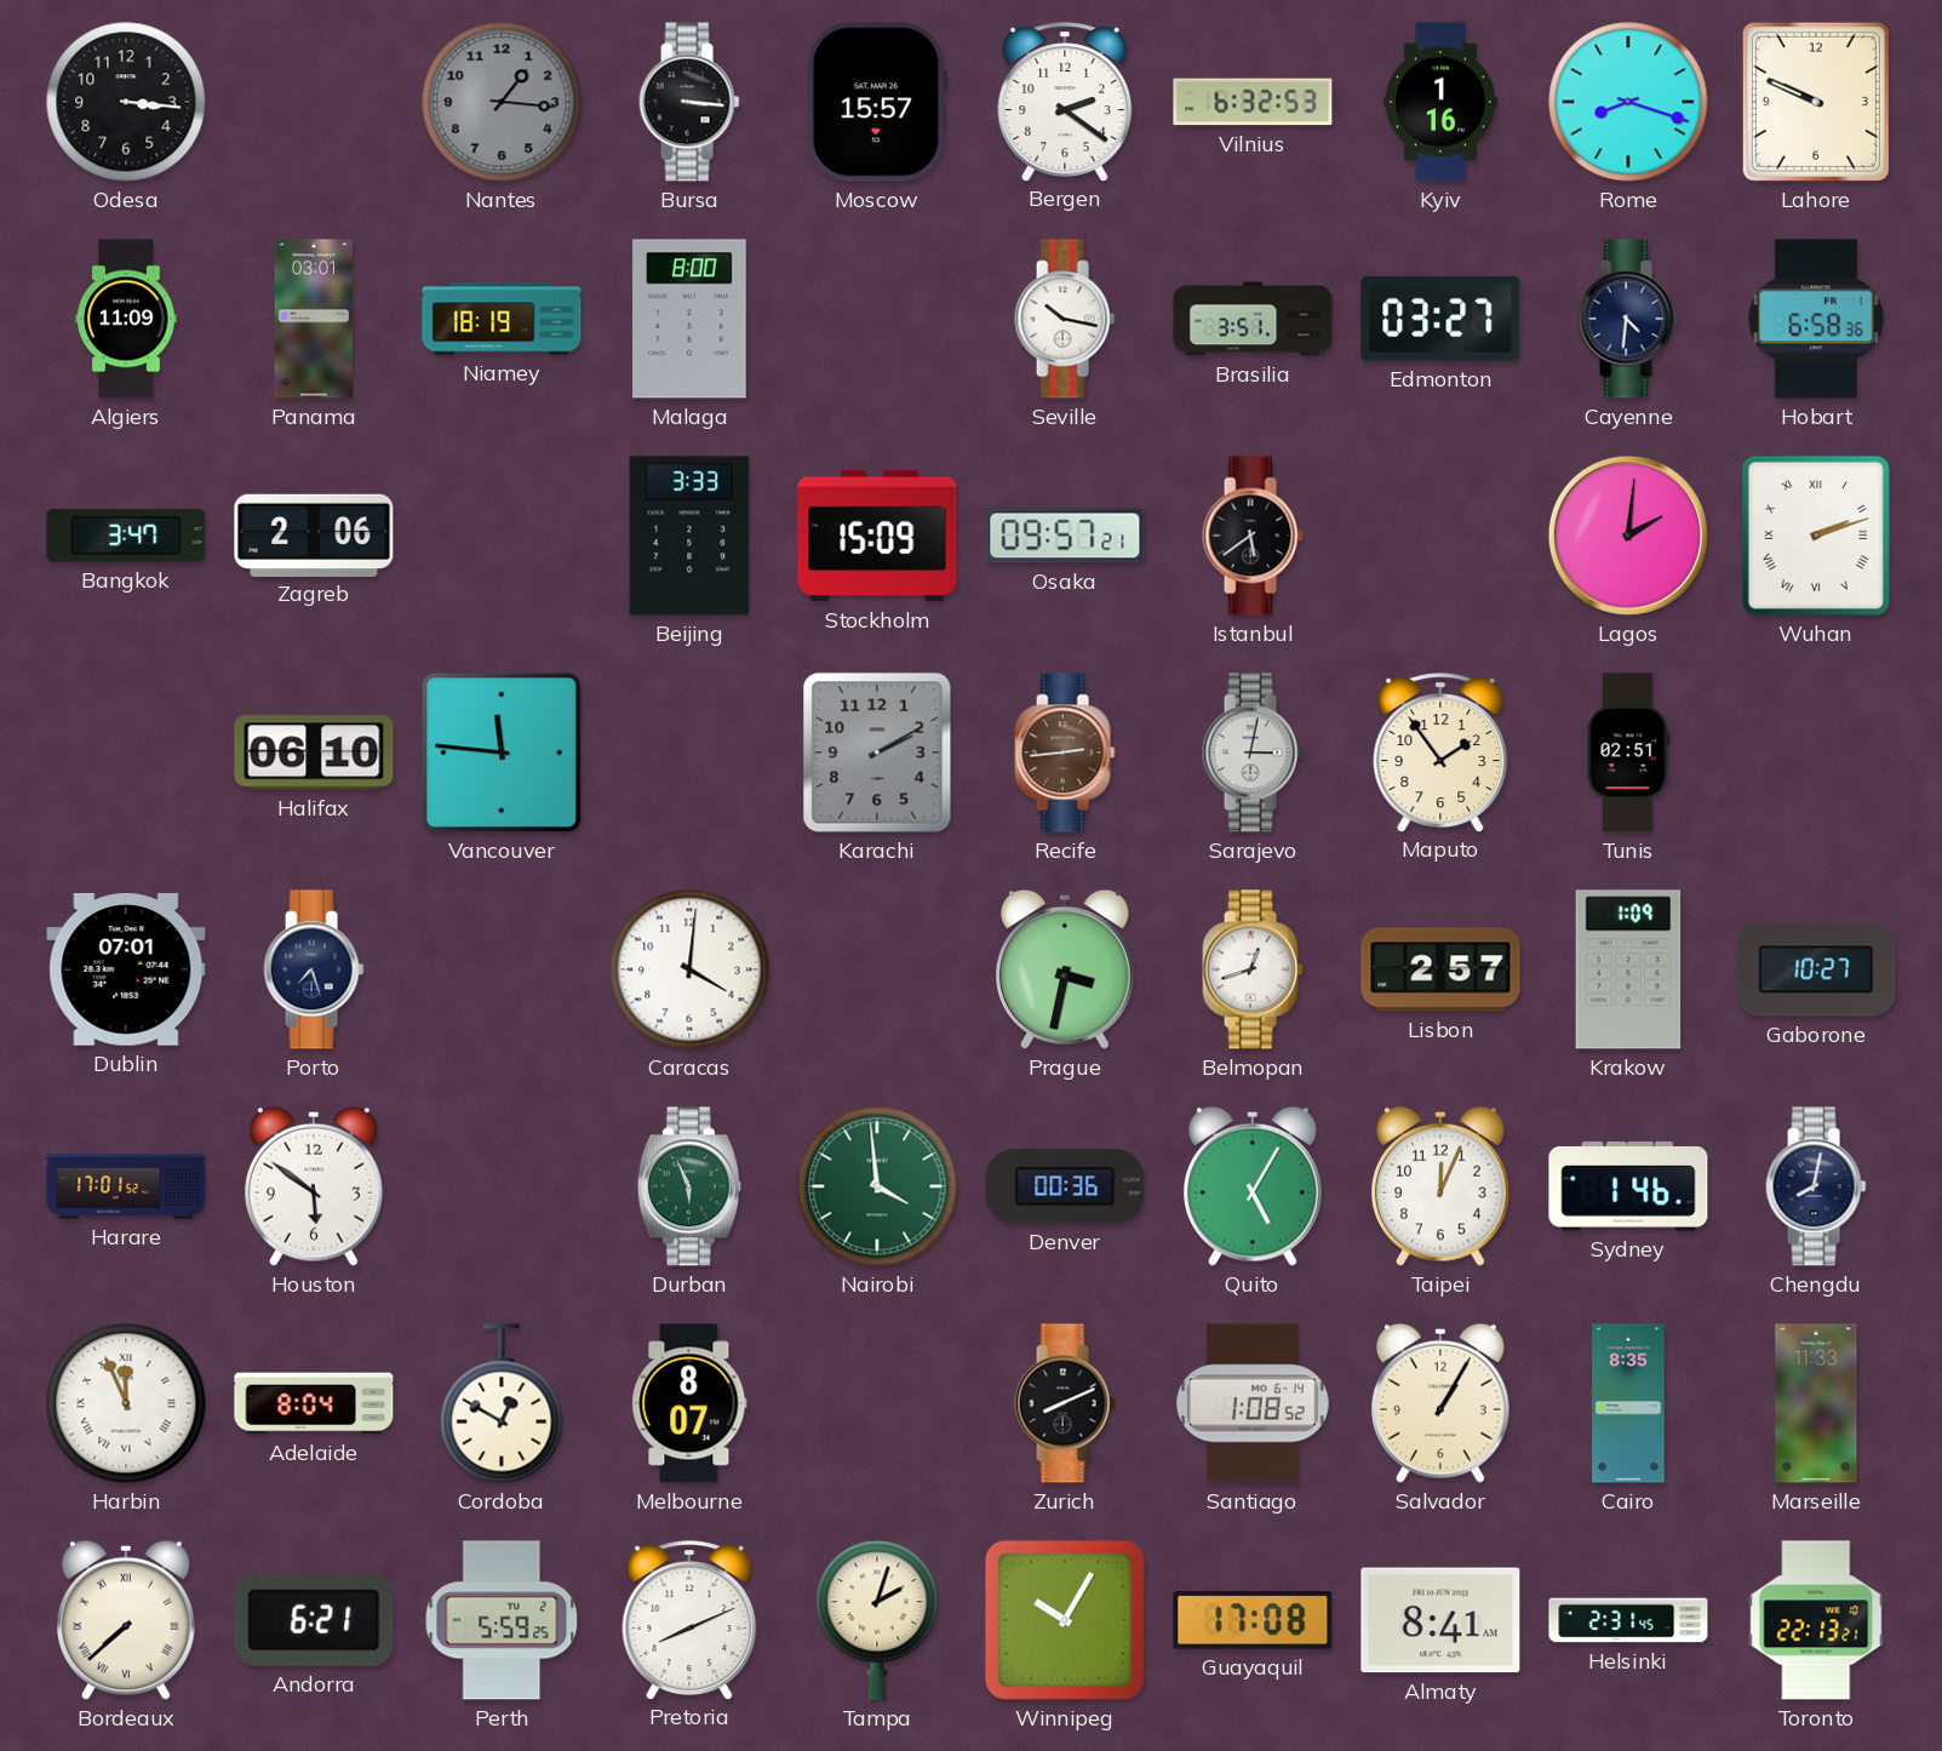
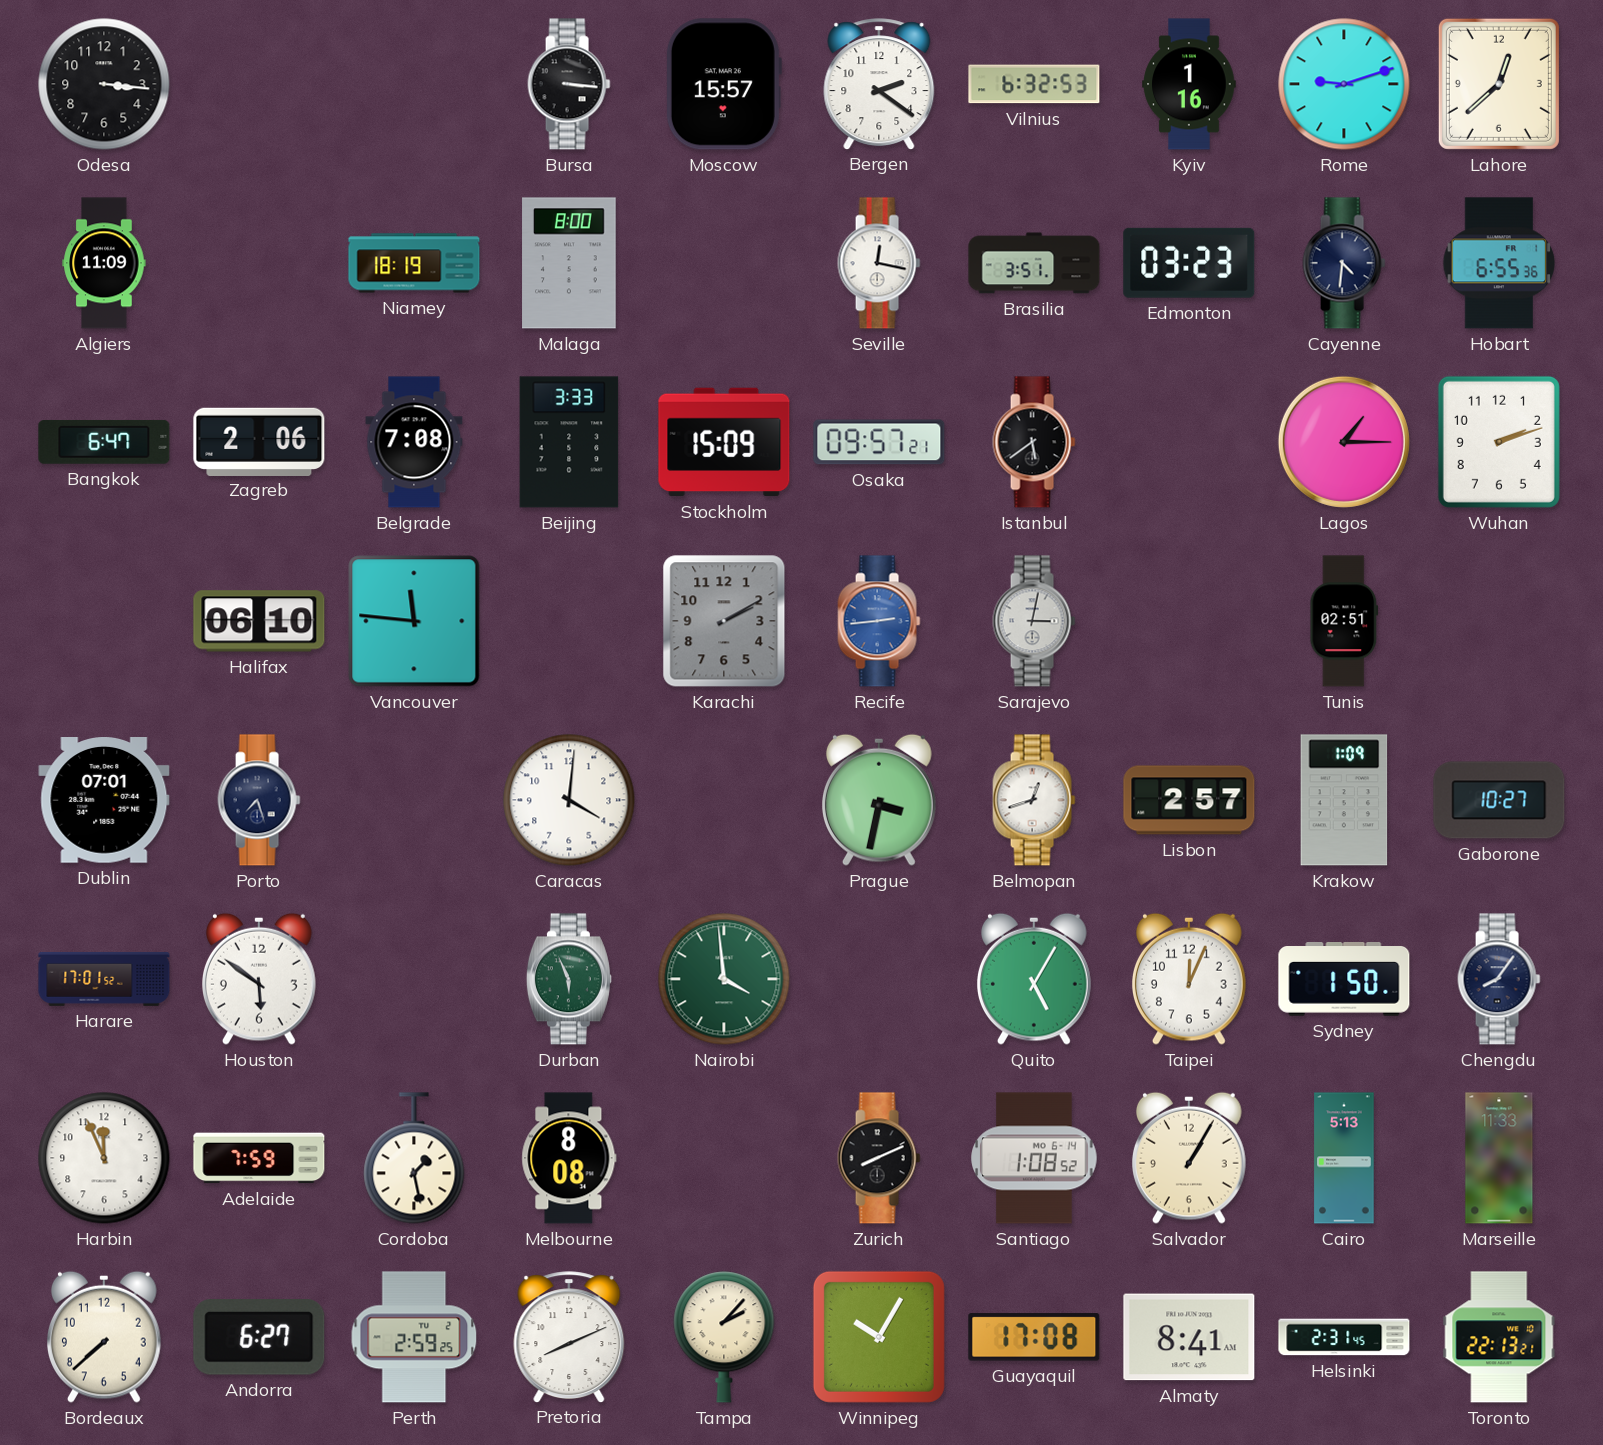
Nantes: 1:16 -> none
Rome: 8:18 -> 9:12
Lahore: 9:49 -> 12:38
Panama: 03:01 -> none
Seville: 10:17 -> 12:17
Edmonton: 03:27 -> 03:23
Hobart: 6:58 -> 6:55
Bangkok: 3:47 -> 6:47
Belgrade: none -> 7:08
Lagos: 2:01 -> 1:15
Wuhan numerals: Roman -> Arabic
Recife dial: brown -> blue
Maputo: 1:54 -> none
Denver: 00:36 -> none
Sydney: 1:46 -> 1:50
Chengdu: 8:02 -> 8:06
Harbin numerals: Roman -> Arabic
Adelaide: 8:04 -> 7:59
Cordoba: 12:50 -> 1:28
Melbourne: 8:07 -> 8:08
Cairo: 8:35 -> 5:13
Bordeaux numerals: Roman -> Arabic
Andorra: 6:21 -> 6:27
Perth: 5:59 -> 2:59
Tampa: 2:03 -> 2:07
